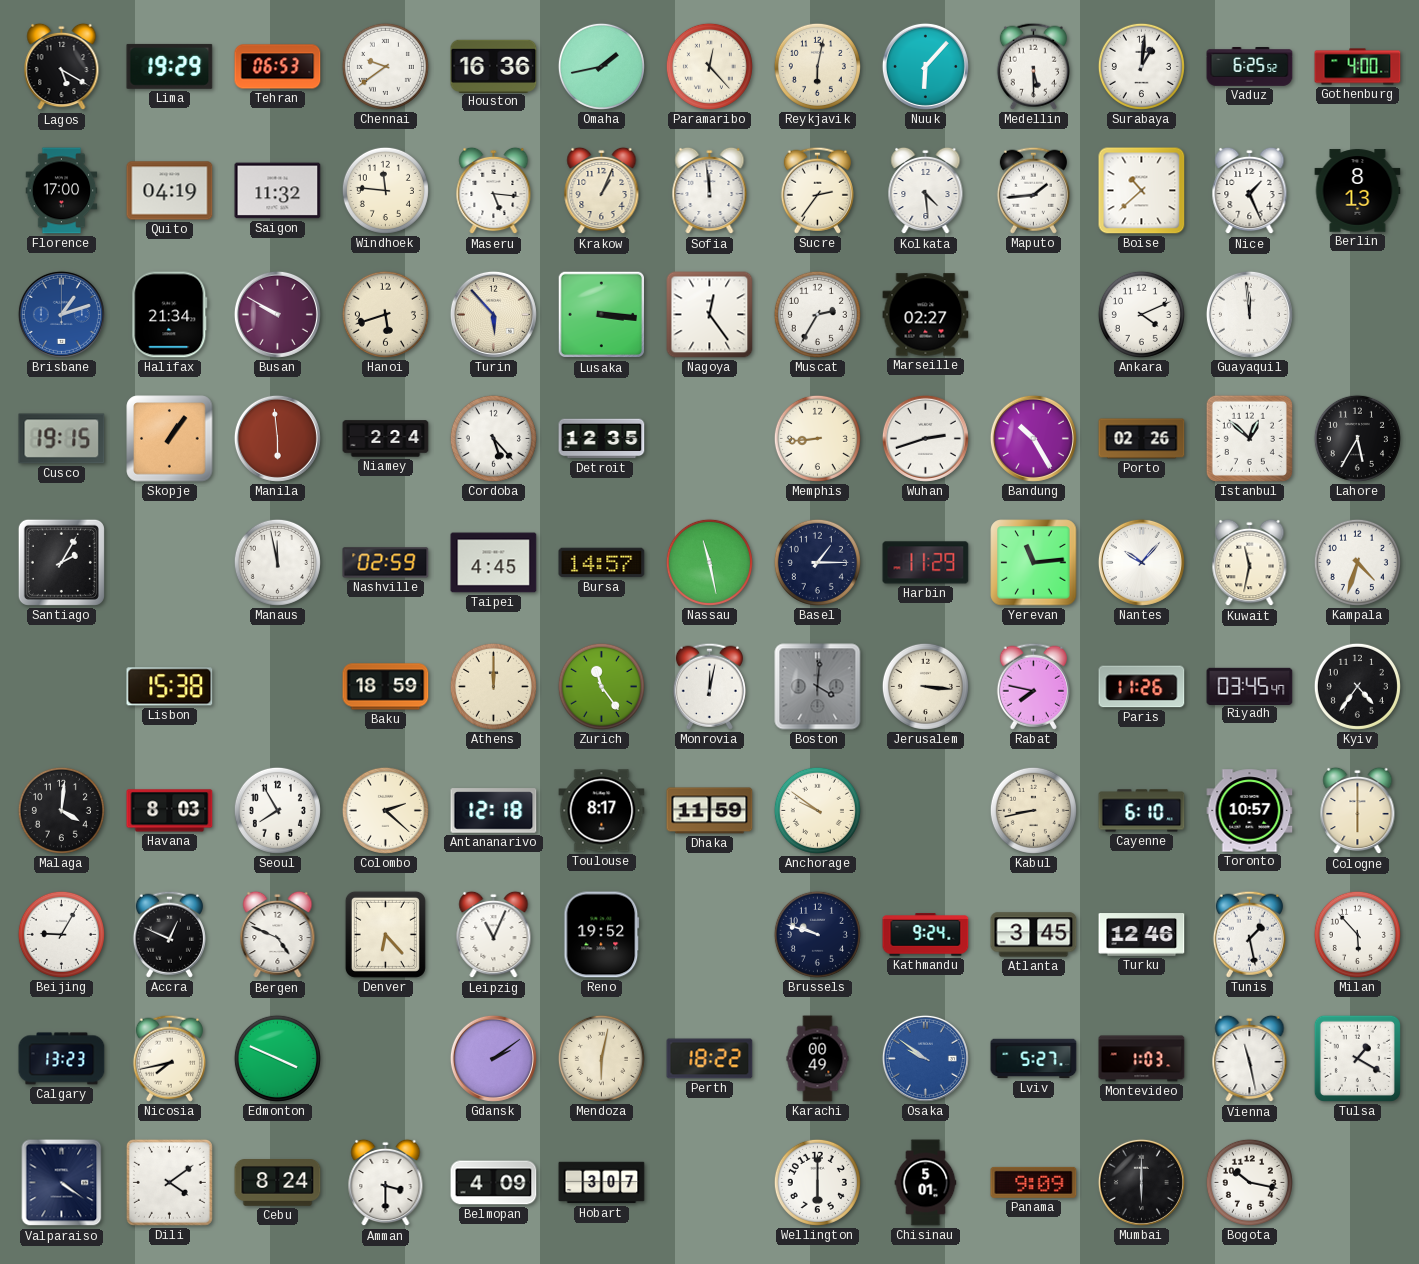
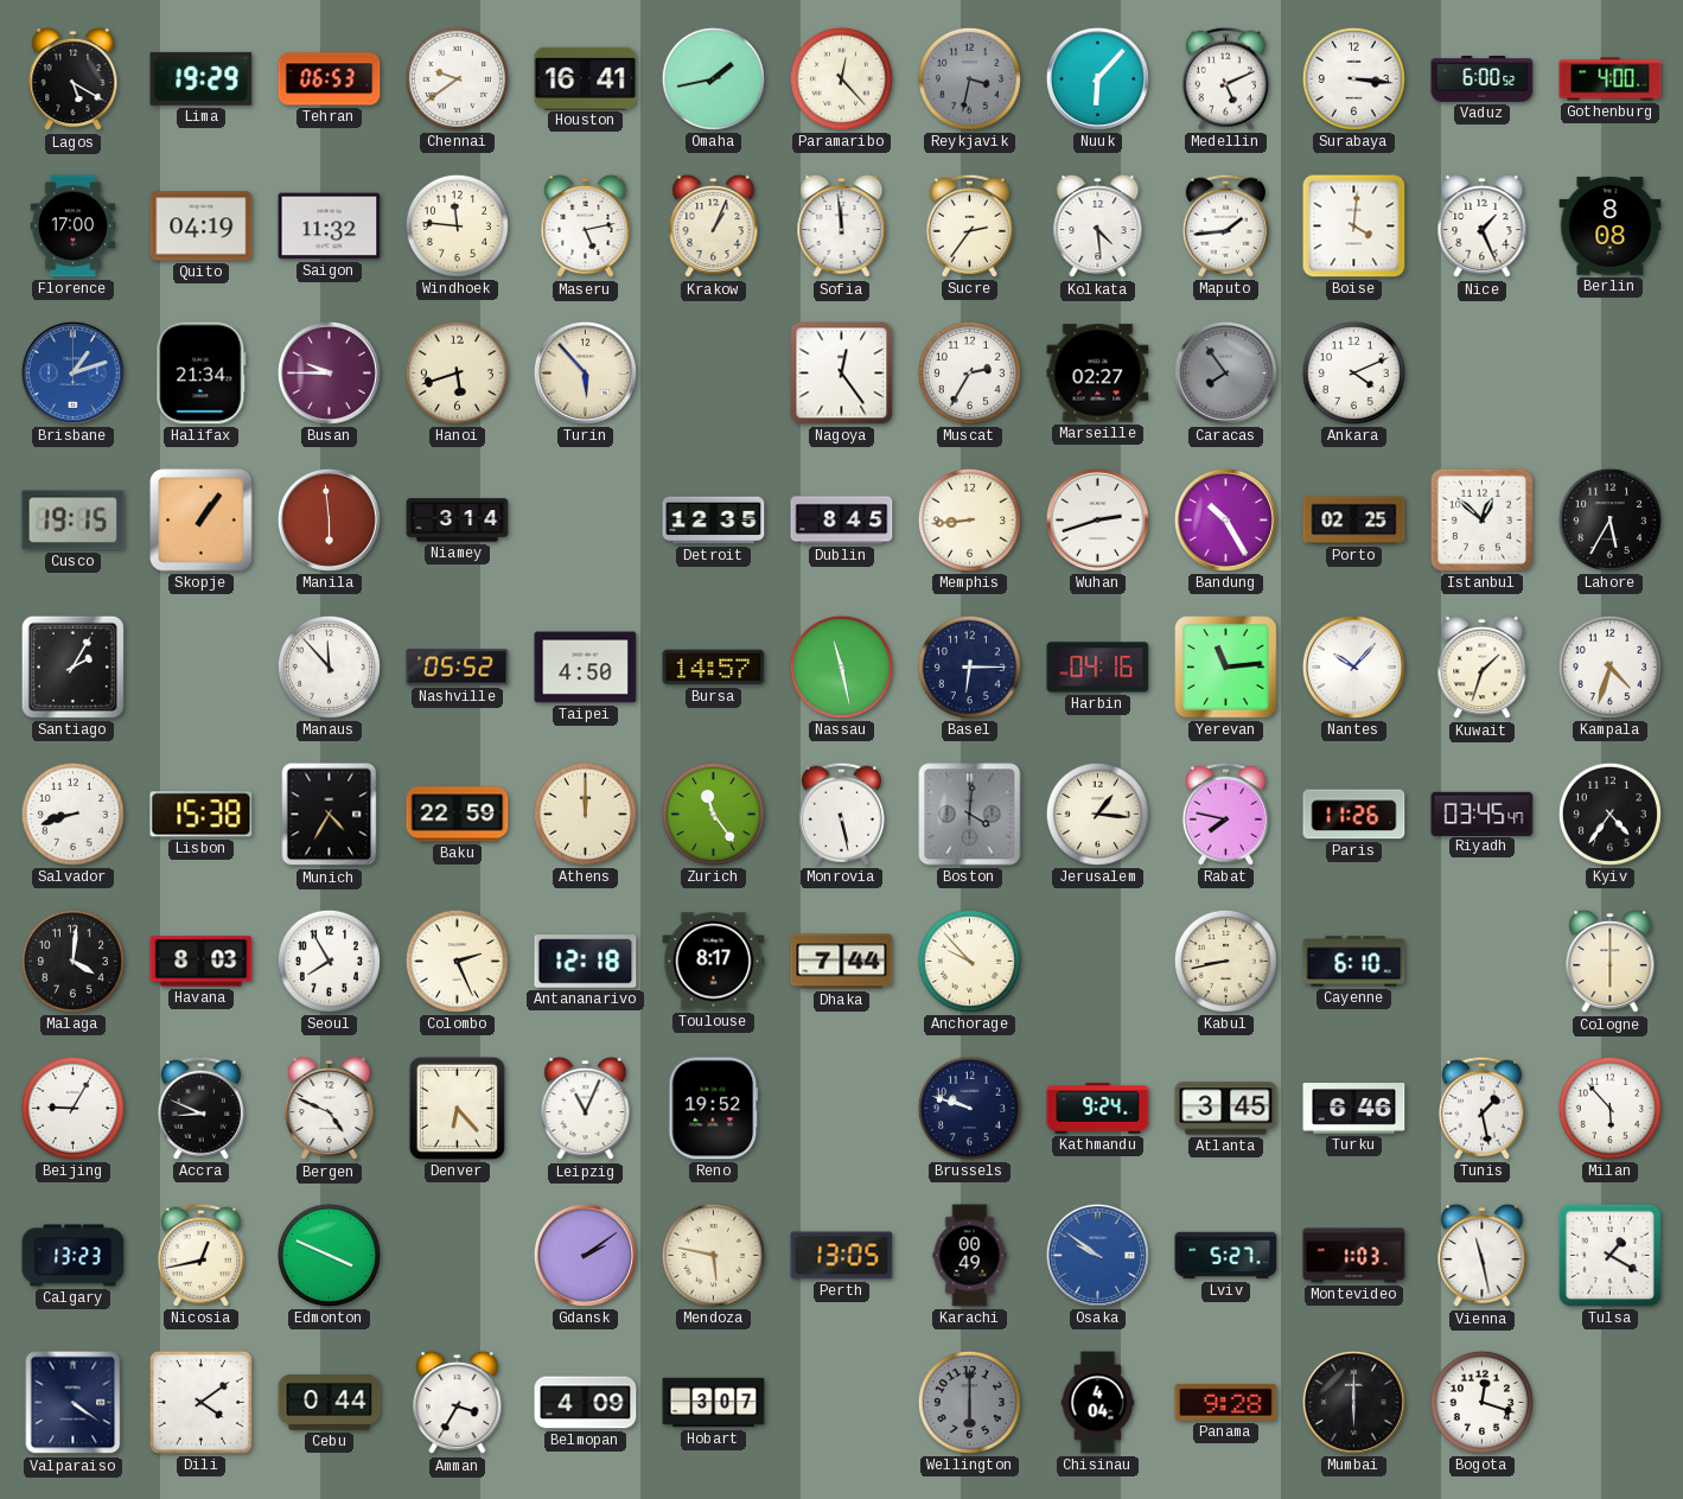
Houston: 16:36 -> 16:41
Reykjavik: 6:02 -> 3:32
Reykjavik dial: cream -> grey
Medellin: 5:30 -> 5:11
Surabaya: 1:01 -> 3:16
Vaduz: 6:25 -> 6:00
Maseru: 5:16 -> 5:13
Boise: 10:38 -> 4:01
Berlin: 8:13 -> 8:08
Busan: 9:50 -> 9:45
Lusaka: 3:16 -> none
Caracas: none -> 7:54
Guayaquil: 11:59 -> none
Niamey: 2:24 -> 3:14
Cordoba: 5:23 -> none
Dublin: none -> 8:45
Porto: 02:26 -> 02:25
Manaus: 11:58 -> 11:53
Nashville: 02:59 -> 05:52
Taipei: 4:45 -> 4:50
Basel: 1:15 -> 6:15
Harbin: 11:29 -> 04:16
Kuwait: 11:32 -> 1:33
Salvador: none -> 8:42
Munich: none -> 4:35
Baku: 18:59 -> 22:59
Monrovia: 12:02 -> 5:28
Jerusalem: 3:16 -> 1:16
Colombo: 2:22 -> 2:26
Dhaka: 11:59 -> 7:44
Anchorage: 9:51 -> 9:53
Toronto: 10:57 -> none
Accra: 12:49 -> 8:49
Turku: 12:46 -> 6:46
Nicosia: 7:43 -> 12:43
Mendoza: 6:02 -> 5:47
Perth: 18:22 -> 13:05
Cebu: 8:24 -> 0:44
Amman: 3:30 -> 3:35
Wellington dial: white -> grey
Chisinau: 5:01 -> 4:04
Panama: 9:09 -> 9:28
Bogota: 10:17 -> 12:18
